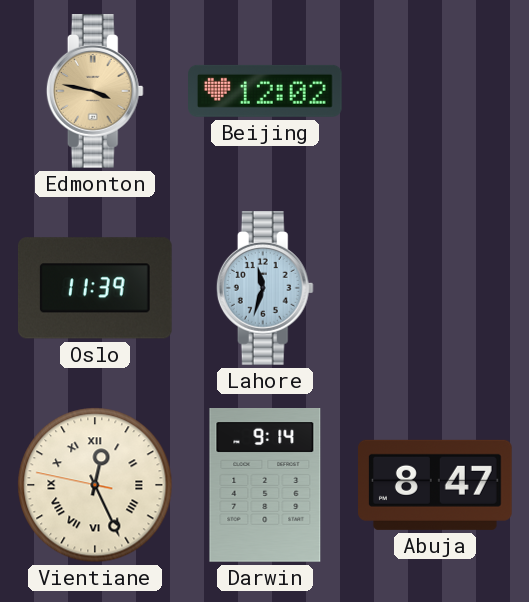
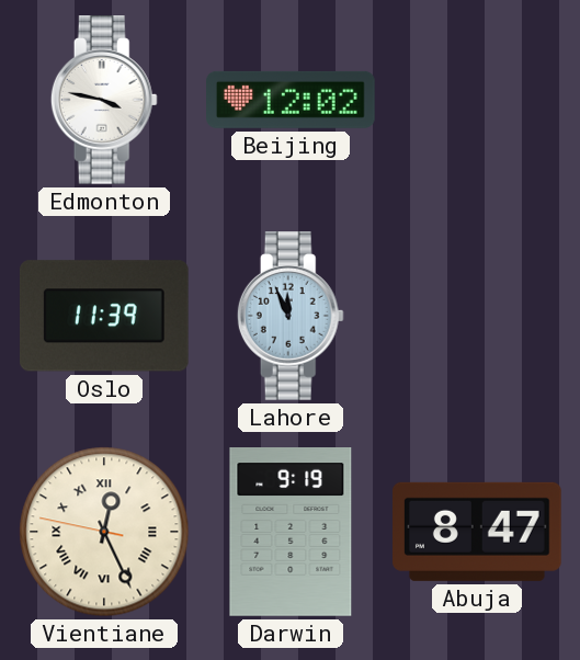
Edmonton dial: champagne -> white
Lahore: 11:33 -> 11:56
Darwin: 9:14 -> 9:19
